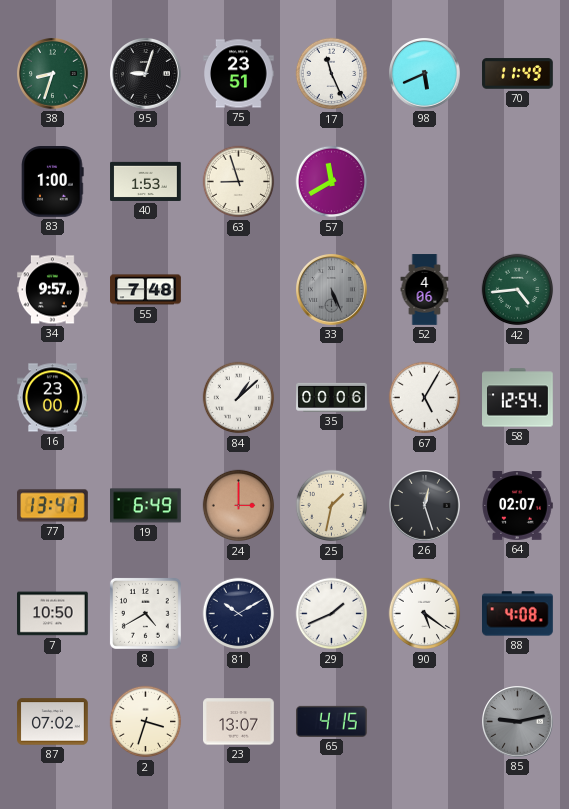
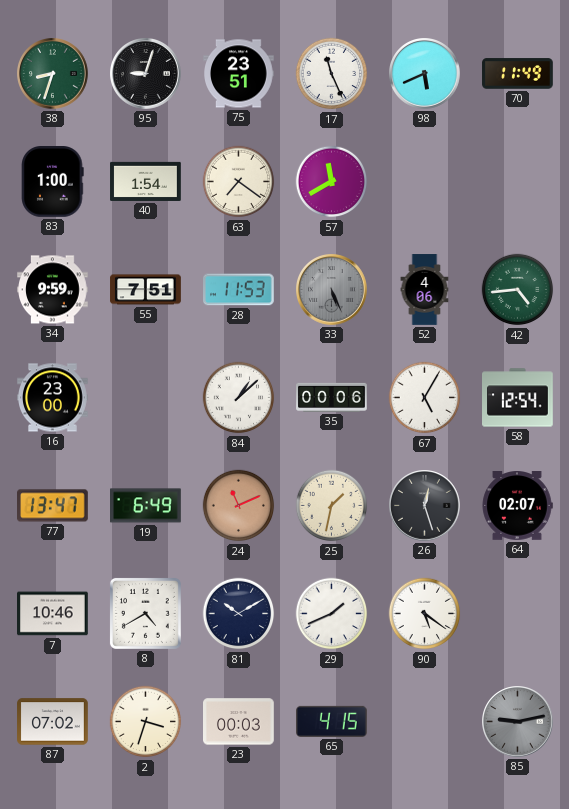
40: 1:53 -> 1:54
63: 8:57 -> 7:21
34: 9:57 -> 9:59
55: 7:48 -> 7:51
28: none -> 11:53
24: 3:00 -> 11:11
7: 10:50 -> 10:46
88: 4:08 -> none
23: 13:07 -> 00:03
